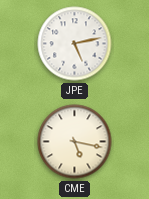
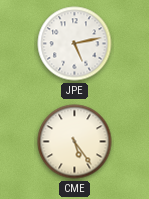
CME: 5:17 -> 5:24
